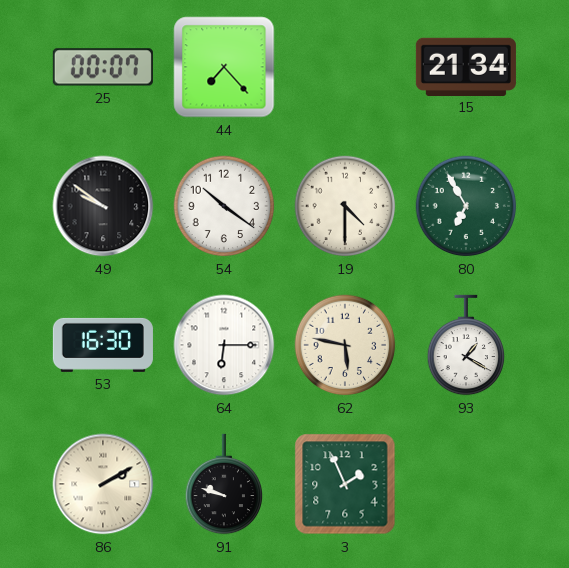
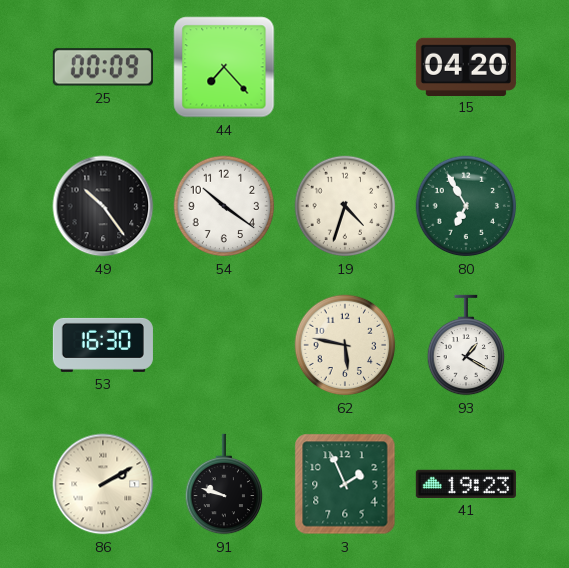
25: 00:07 -> 00:09
15: 21:34 -> 04:20
49: 9:51 -> 10:24
19: 4:30 -> 4:33
64: 6:15 -> none
41: none -> 19:23
